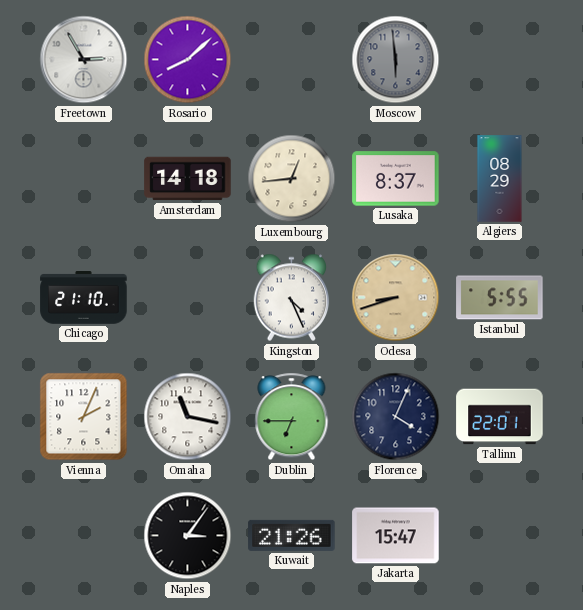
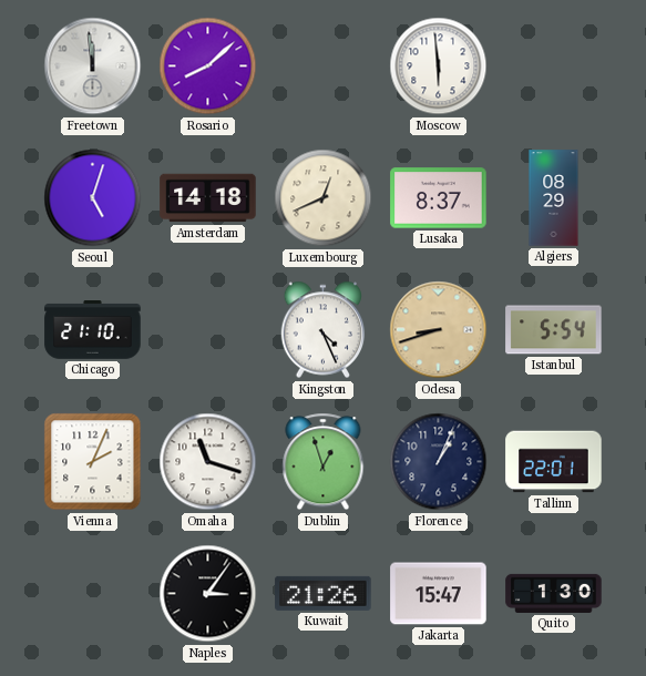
Freetown: 2:55 -> 11:59
Moscow dial: grey -> white
Seoul: none -> 5:03
Luxembourg: 12:44 -> 12:41
Istanbul: 5:55 -> 5:54
Omaha: 11:17 -> 11:18
Dublin: 6:45 -> 12:57
Florence: 4:04 -> 1:04
Quito: none -> 1:30
